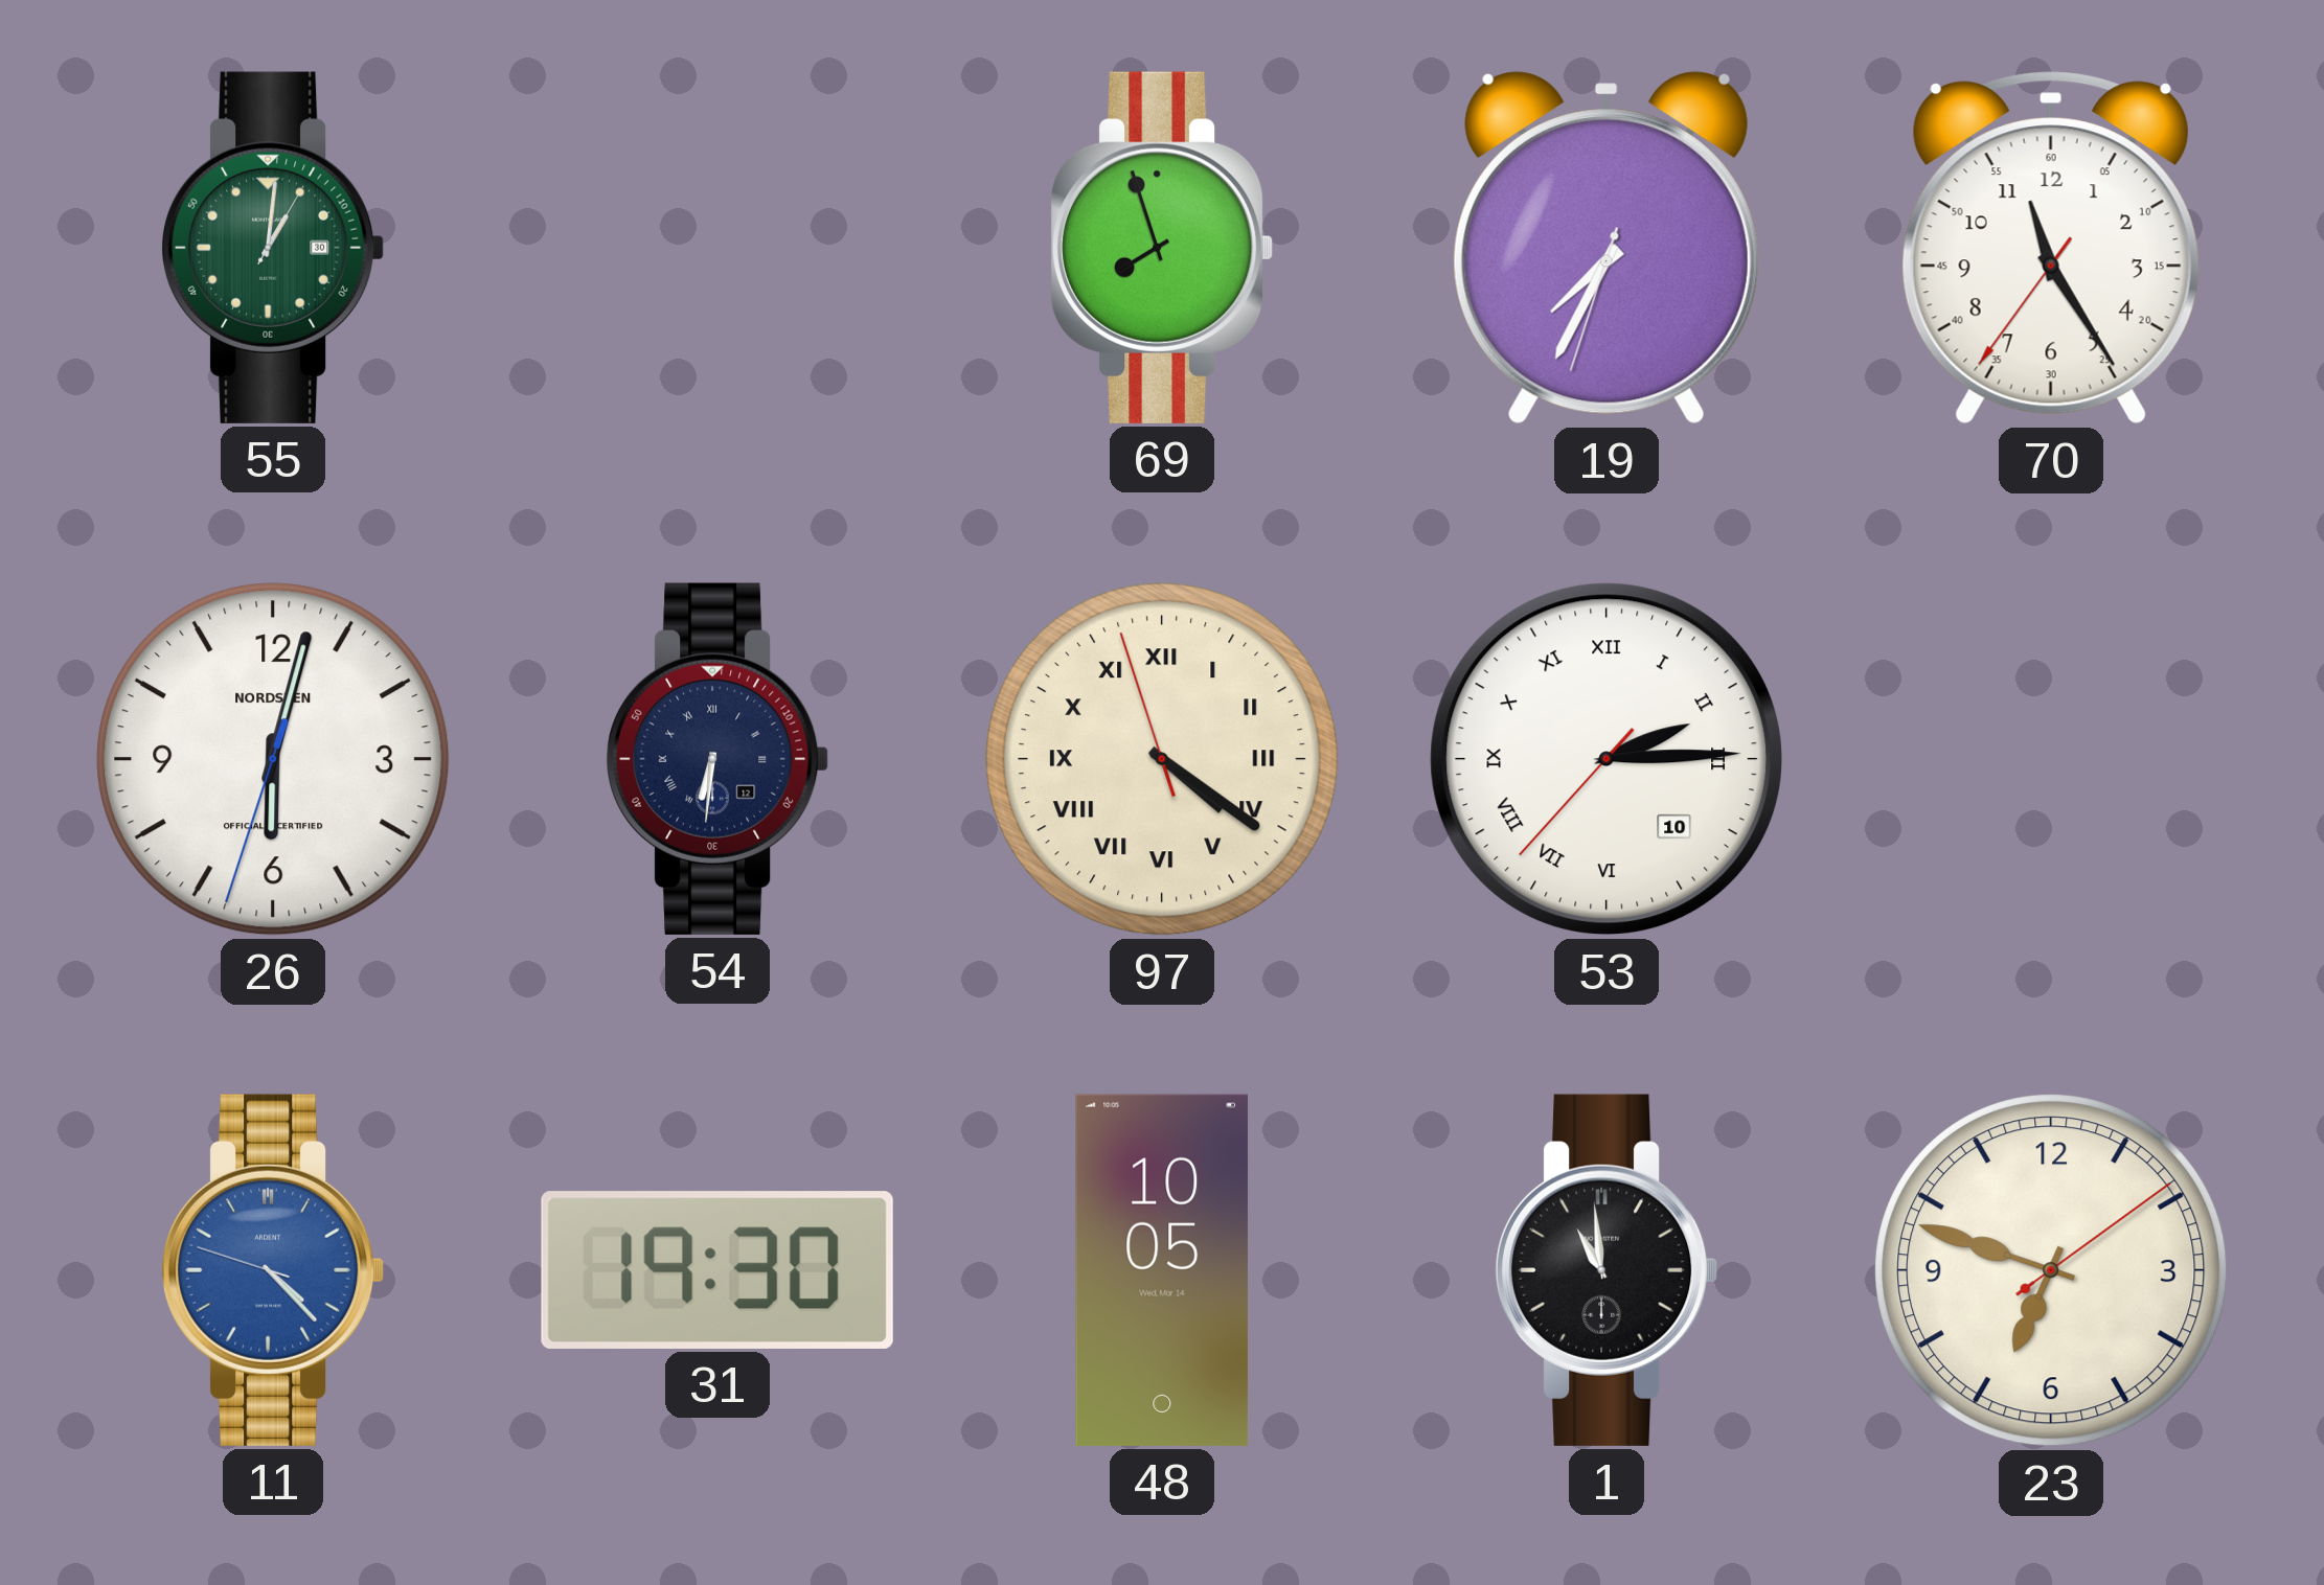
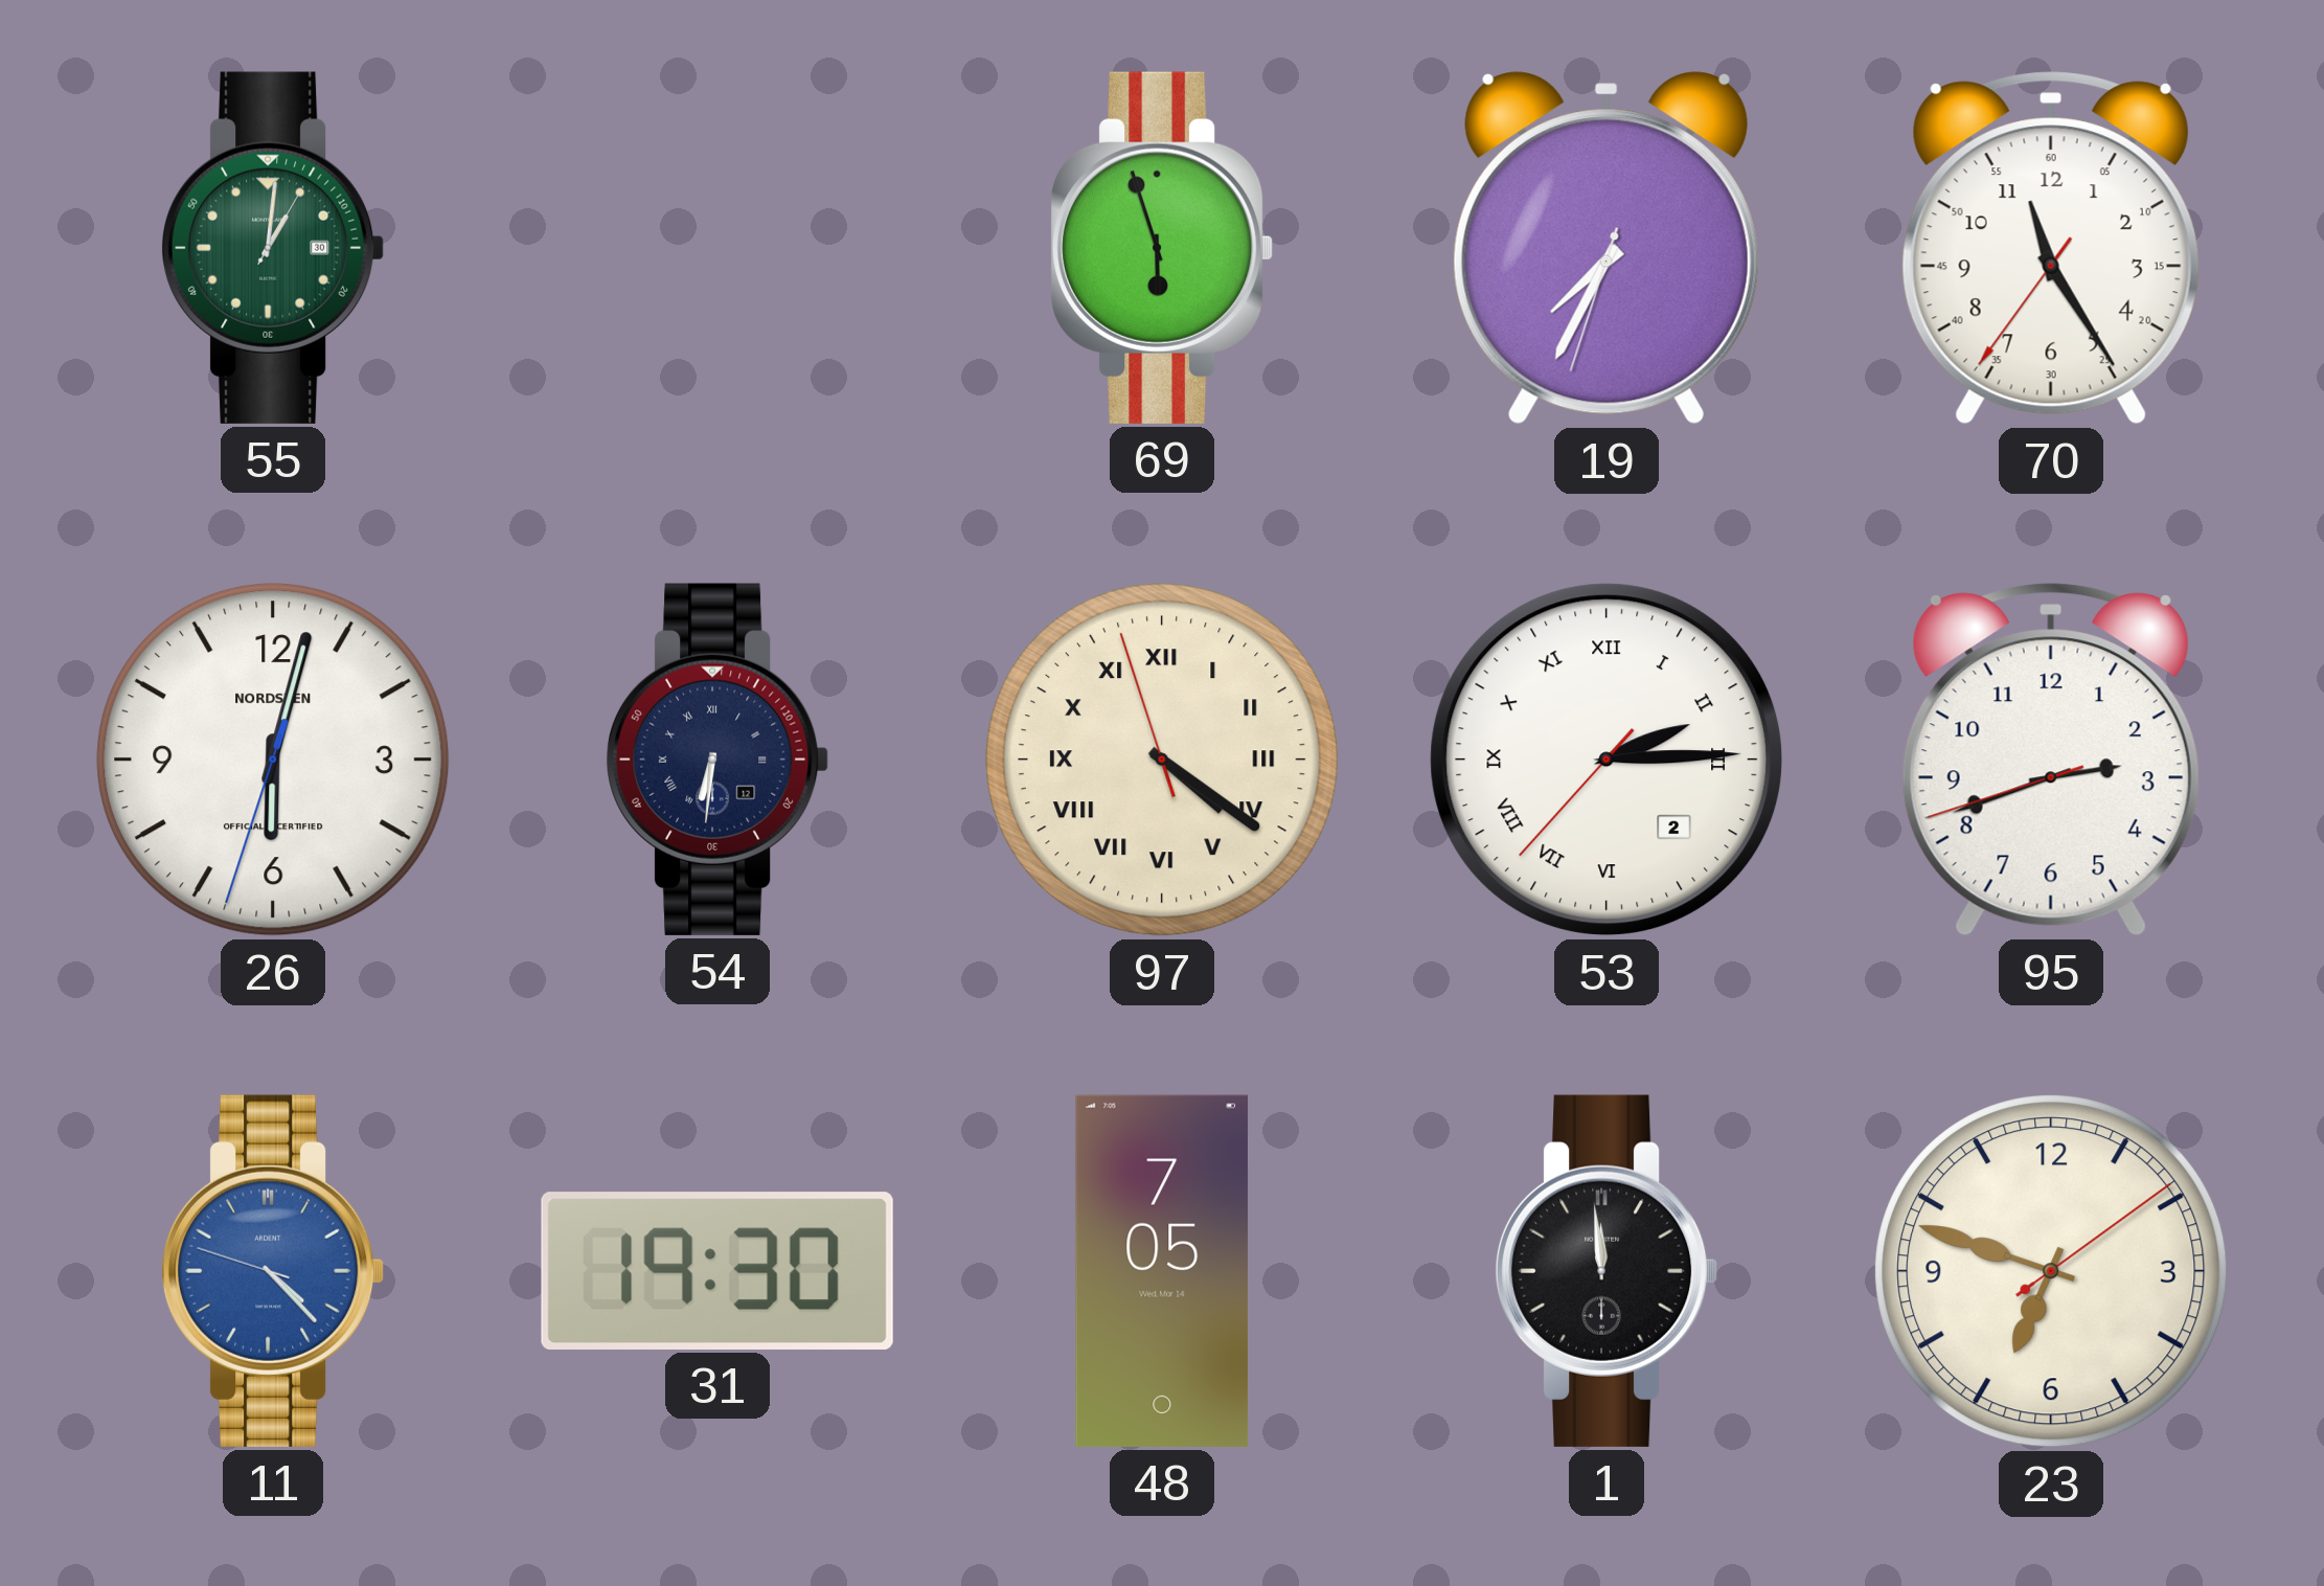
69: 7:57 -> 5:57
53 date: 10 -> 2
95: none -> 2:41
48: 10:05 -> 7:05
1: 10:59 -> 11:59
